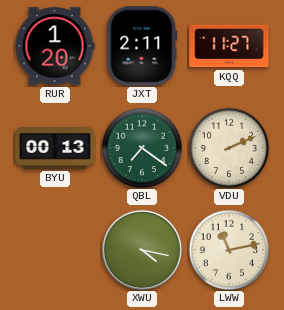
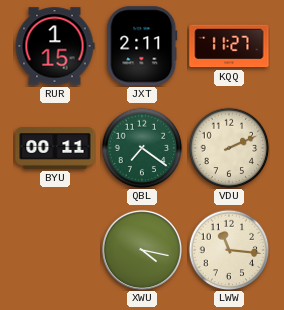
RUR: 1:20 -> 1:15
BYU: 00:13 -> 00:11
LWW: 11:13 -> 11:16
